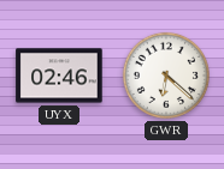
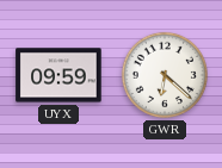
UYX: 02:46 -> 09:59
